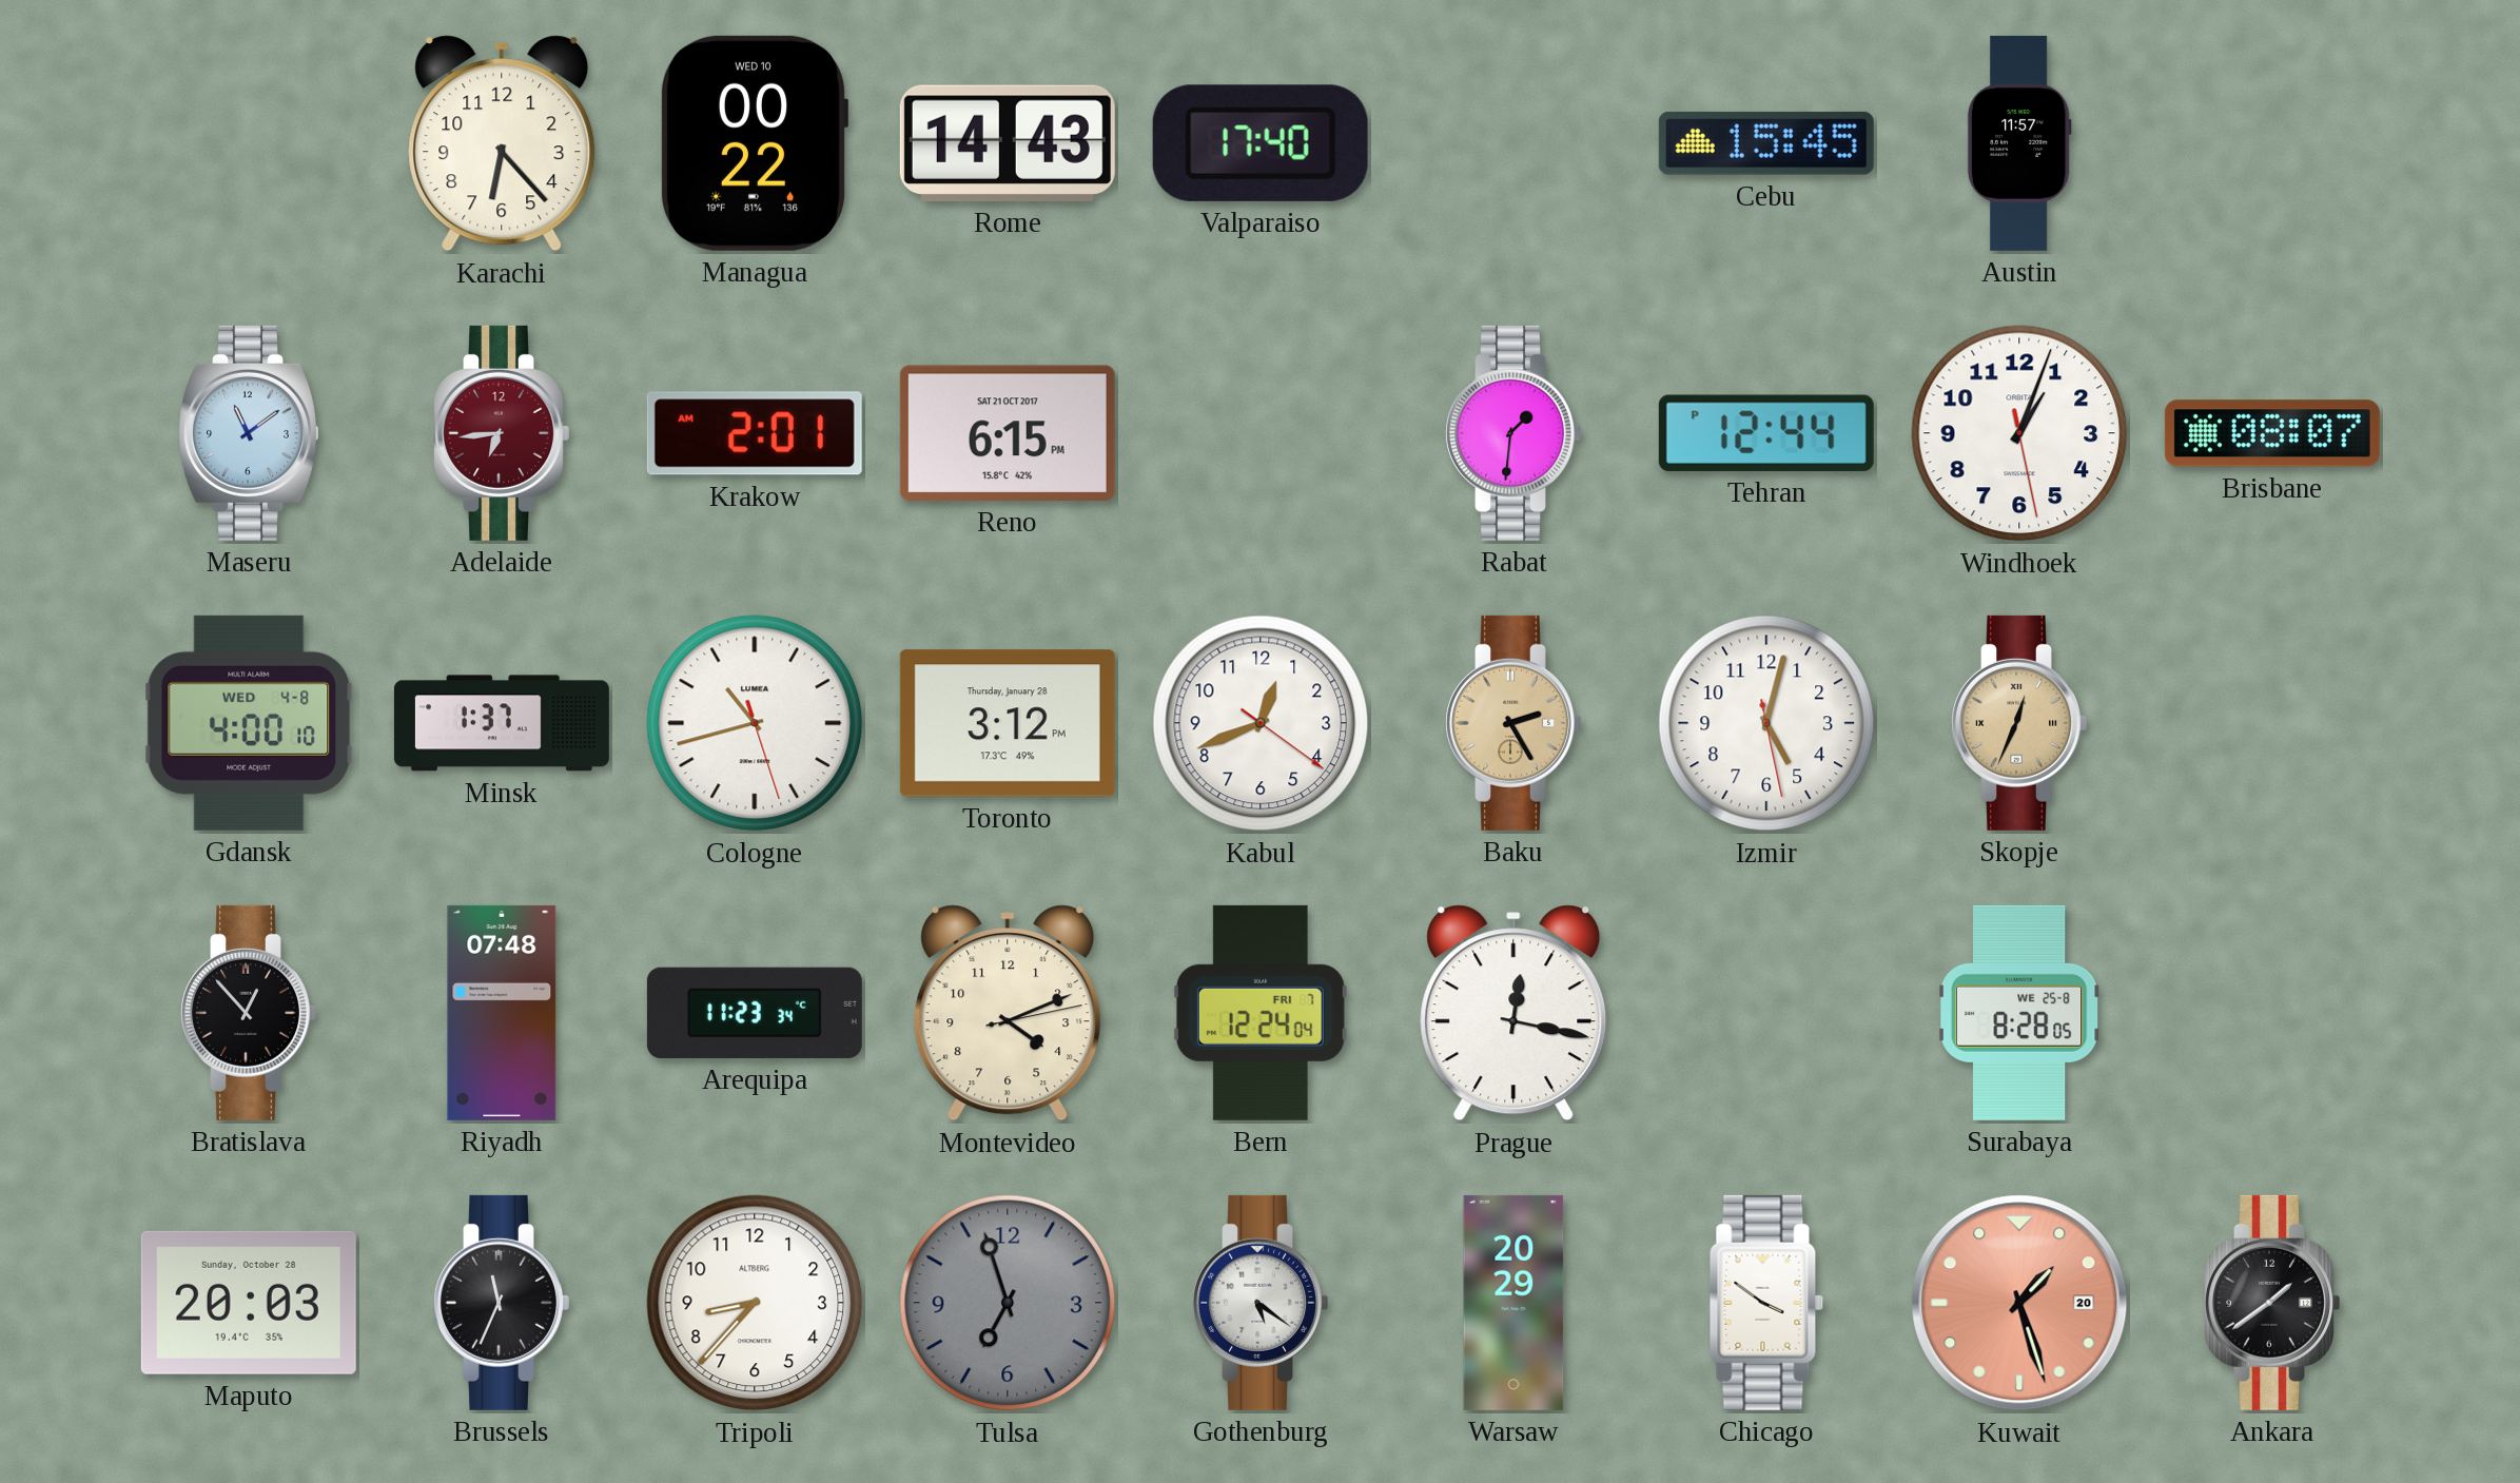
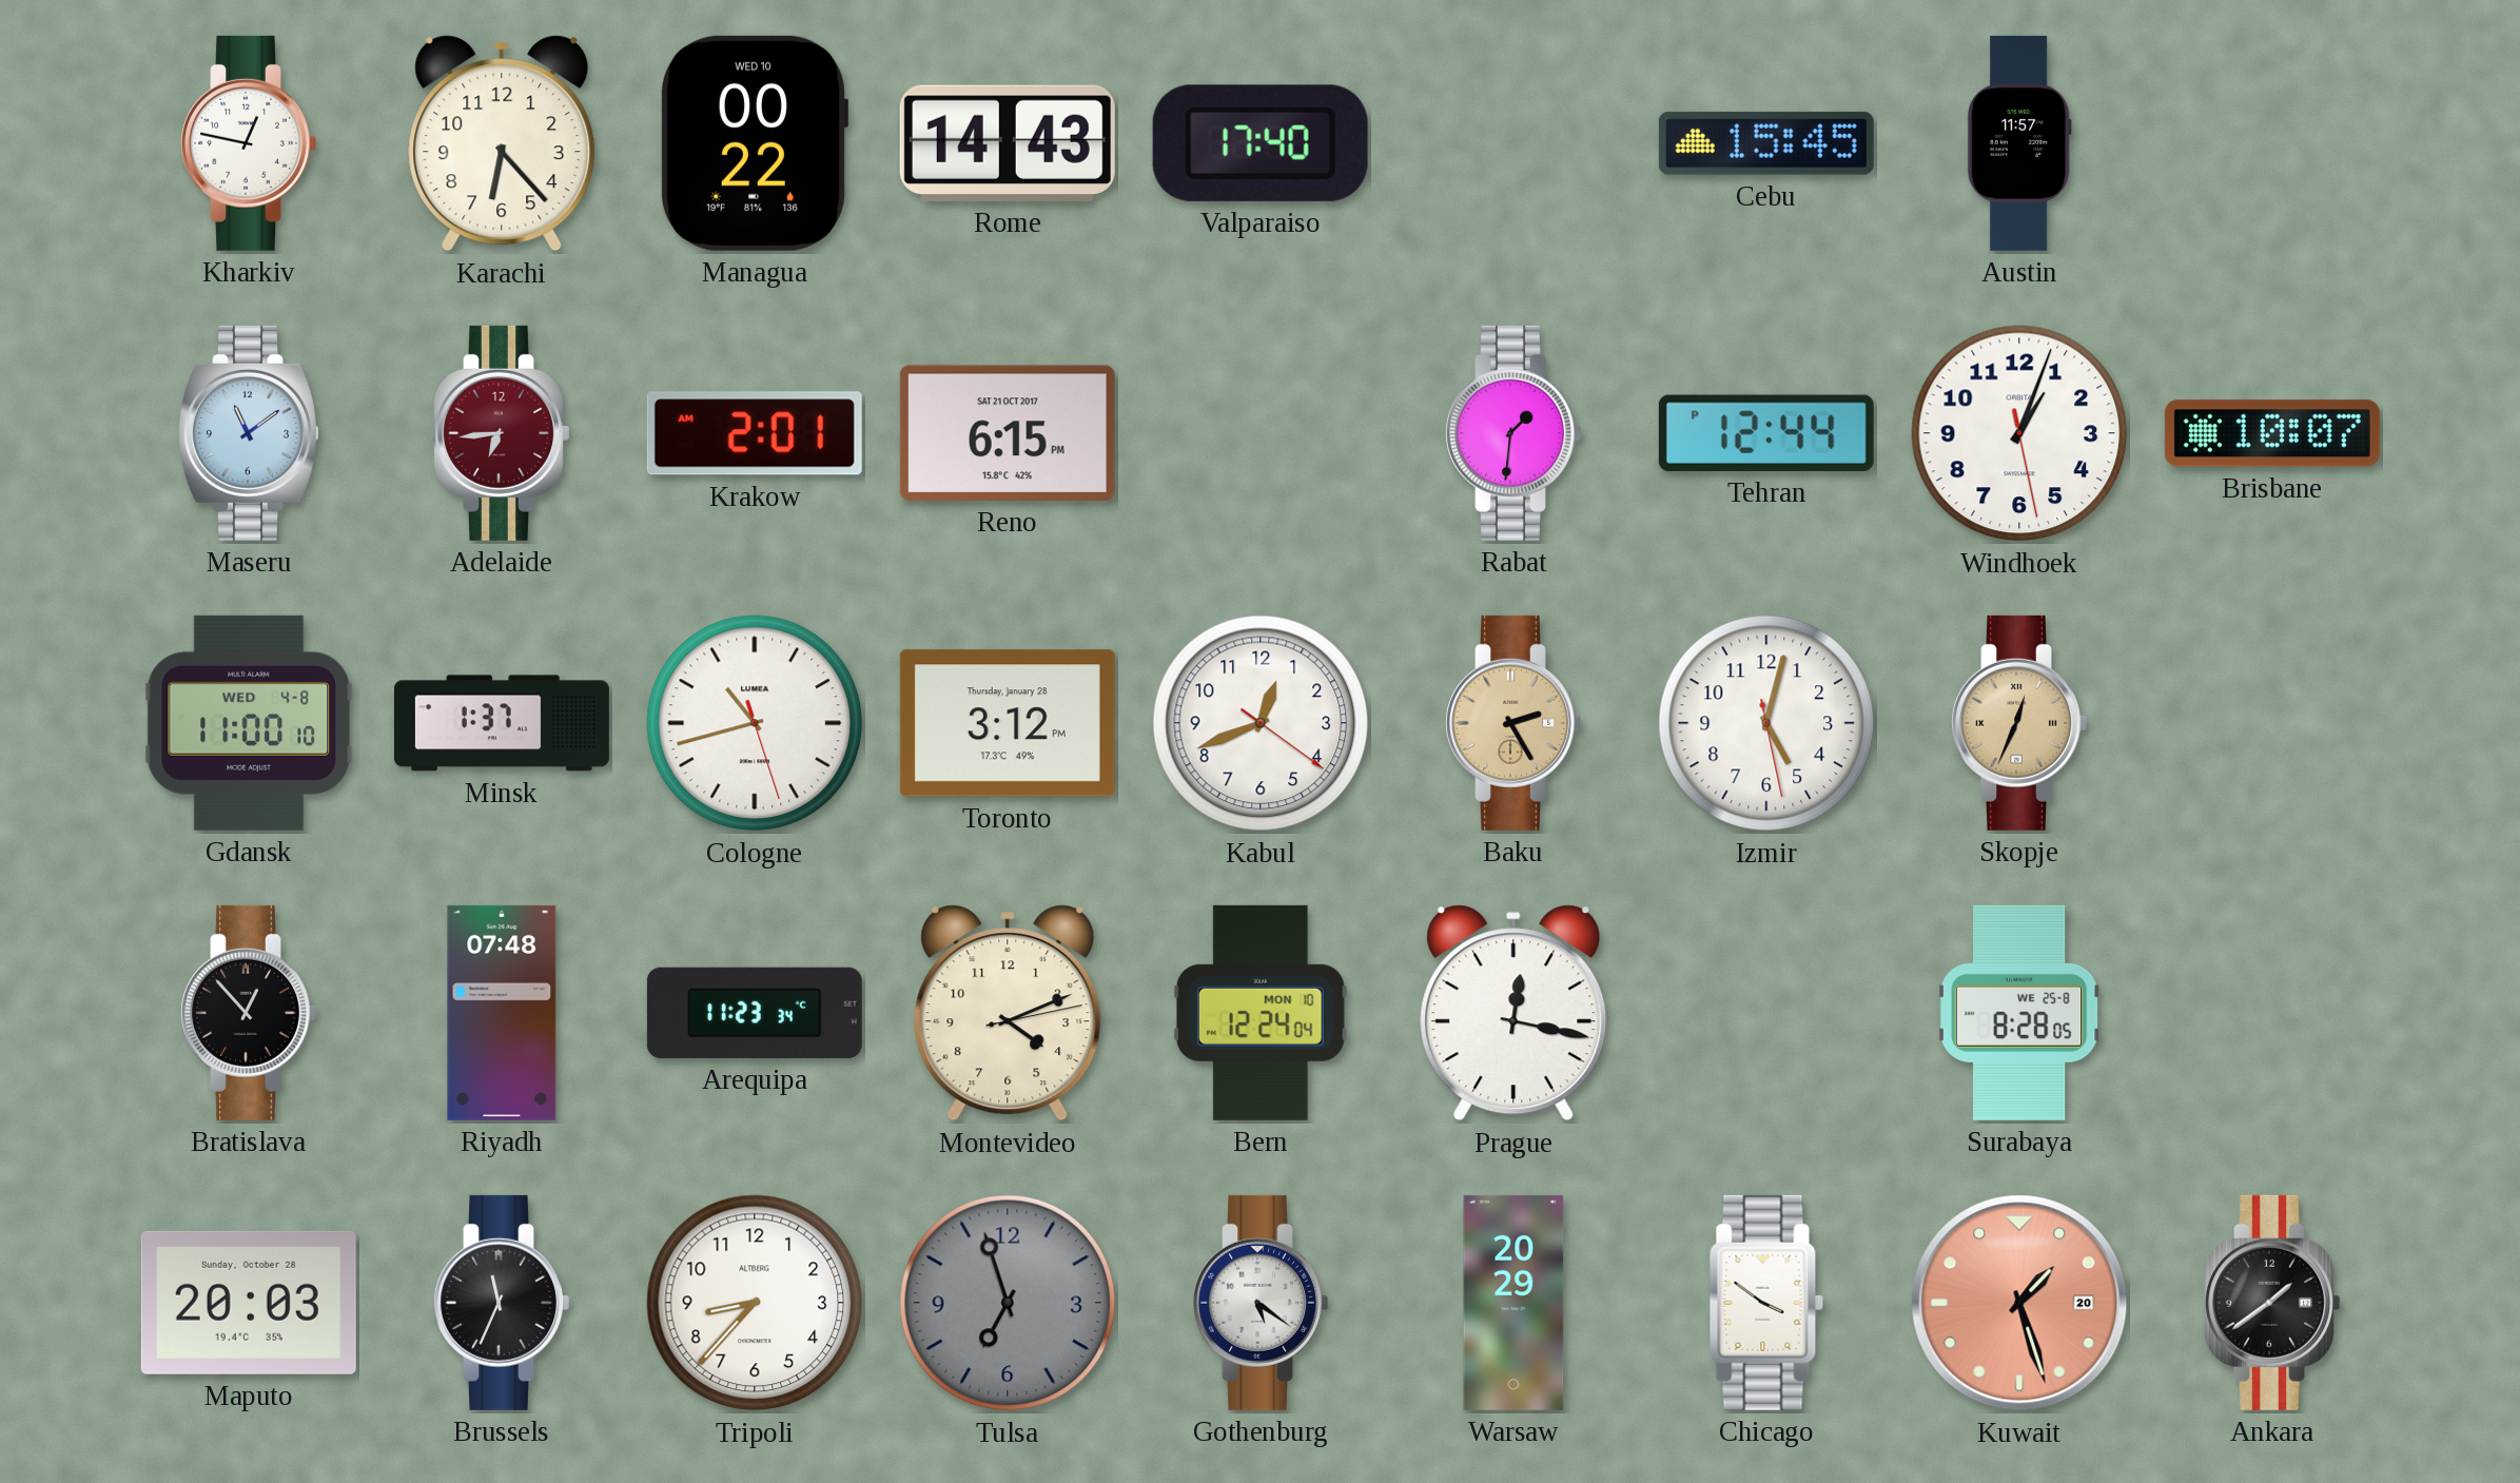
Kharkiv: none -> 12:47
Brisbane: 08:07 -> 10:07
Gdansk: 4:00 -> 11:00
Bern date: FRI 7 -> MON 10
